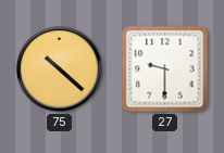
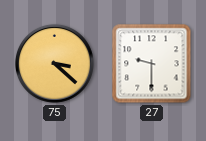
75: 10:22 -> 3:22
